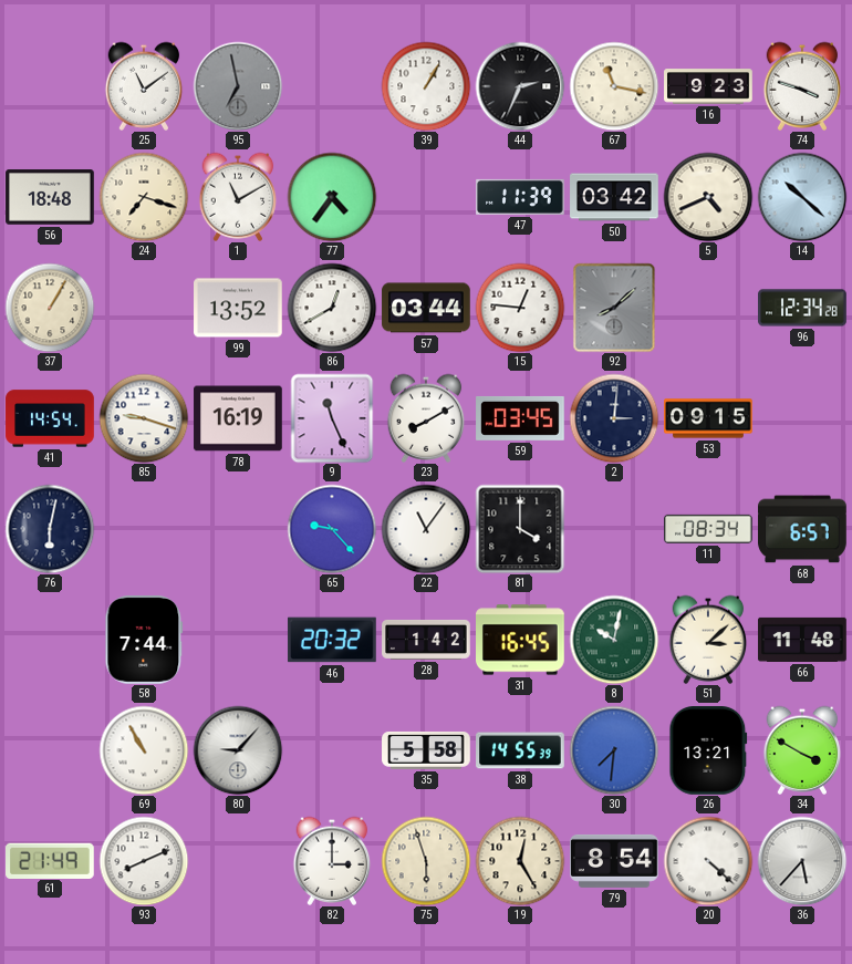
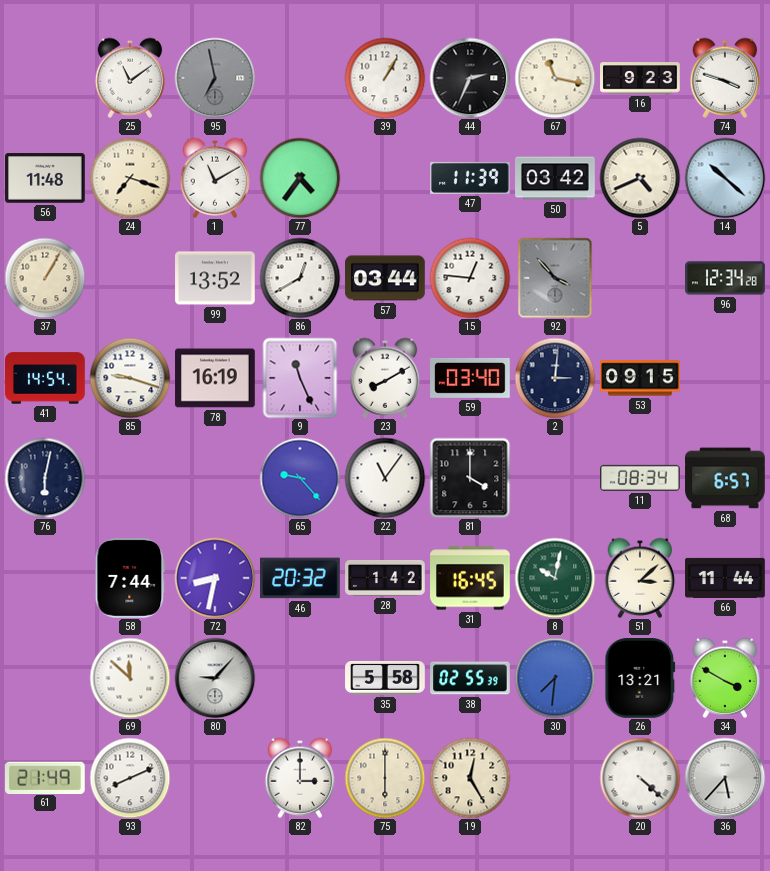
56: 18:48 -> 11:48
92: 8:08 -> 3:53
59: 03:45 -> 03:40
72: none -> 8:32
66: 11:48 -> 11:44
69: 10:55 -> 11:52
38: 14:55 -> 02:55
75: 5:57 -> 6:00
79: 8:54 -> none
